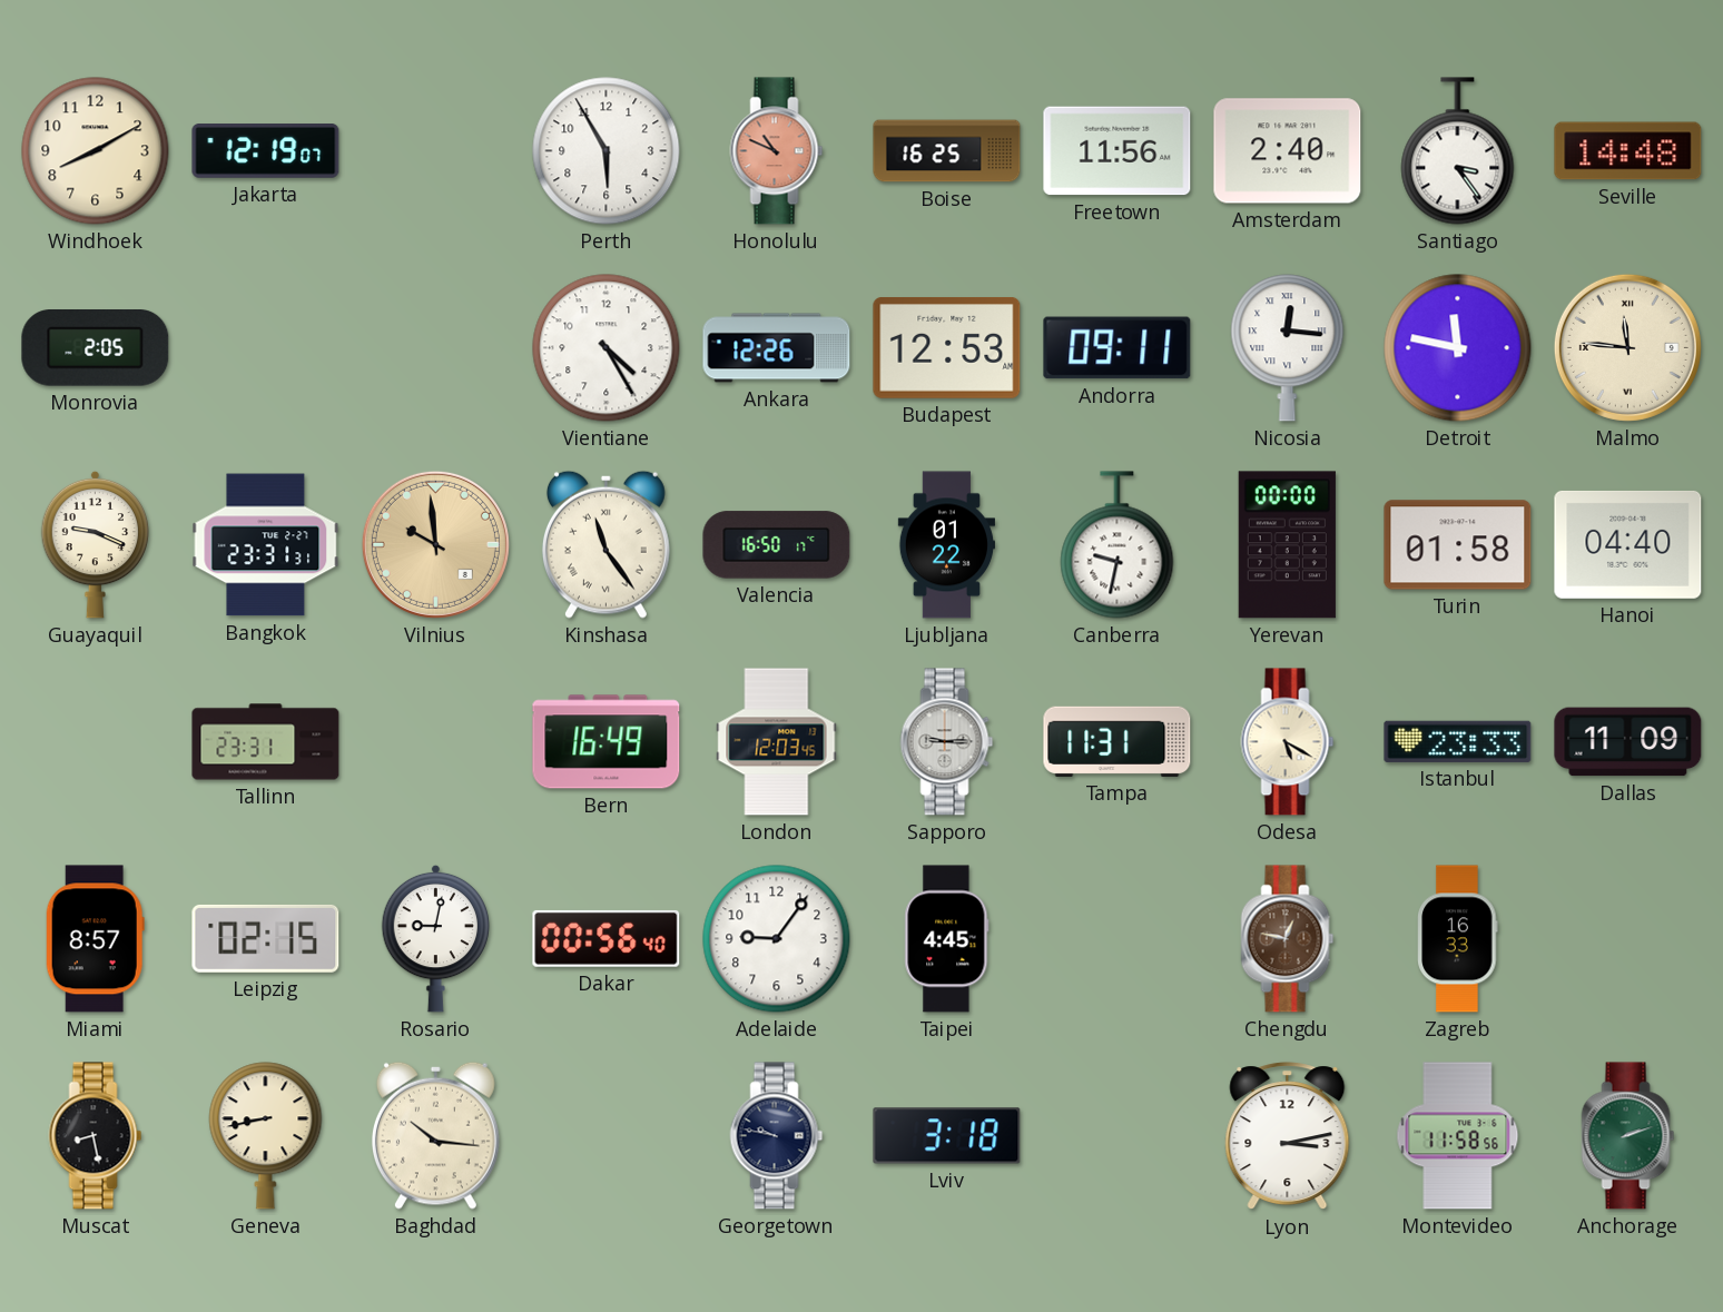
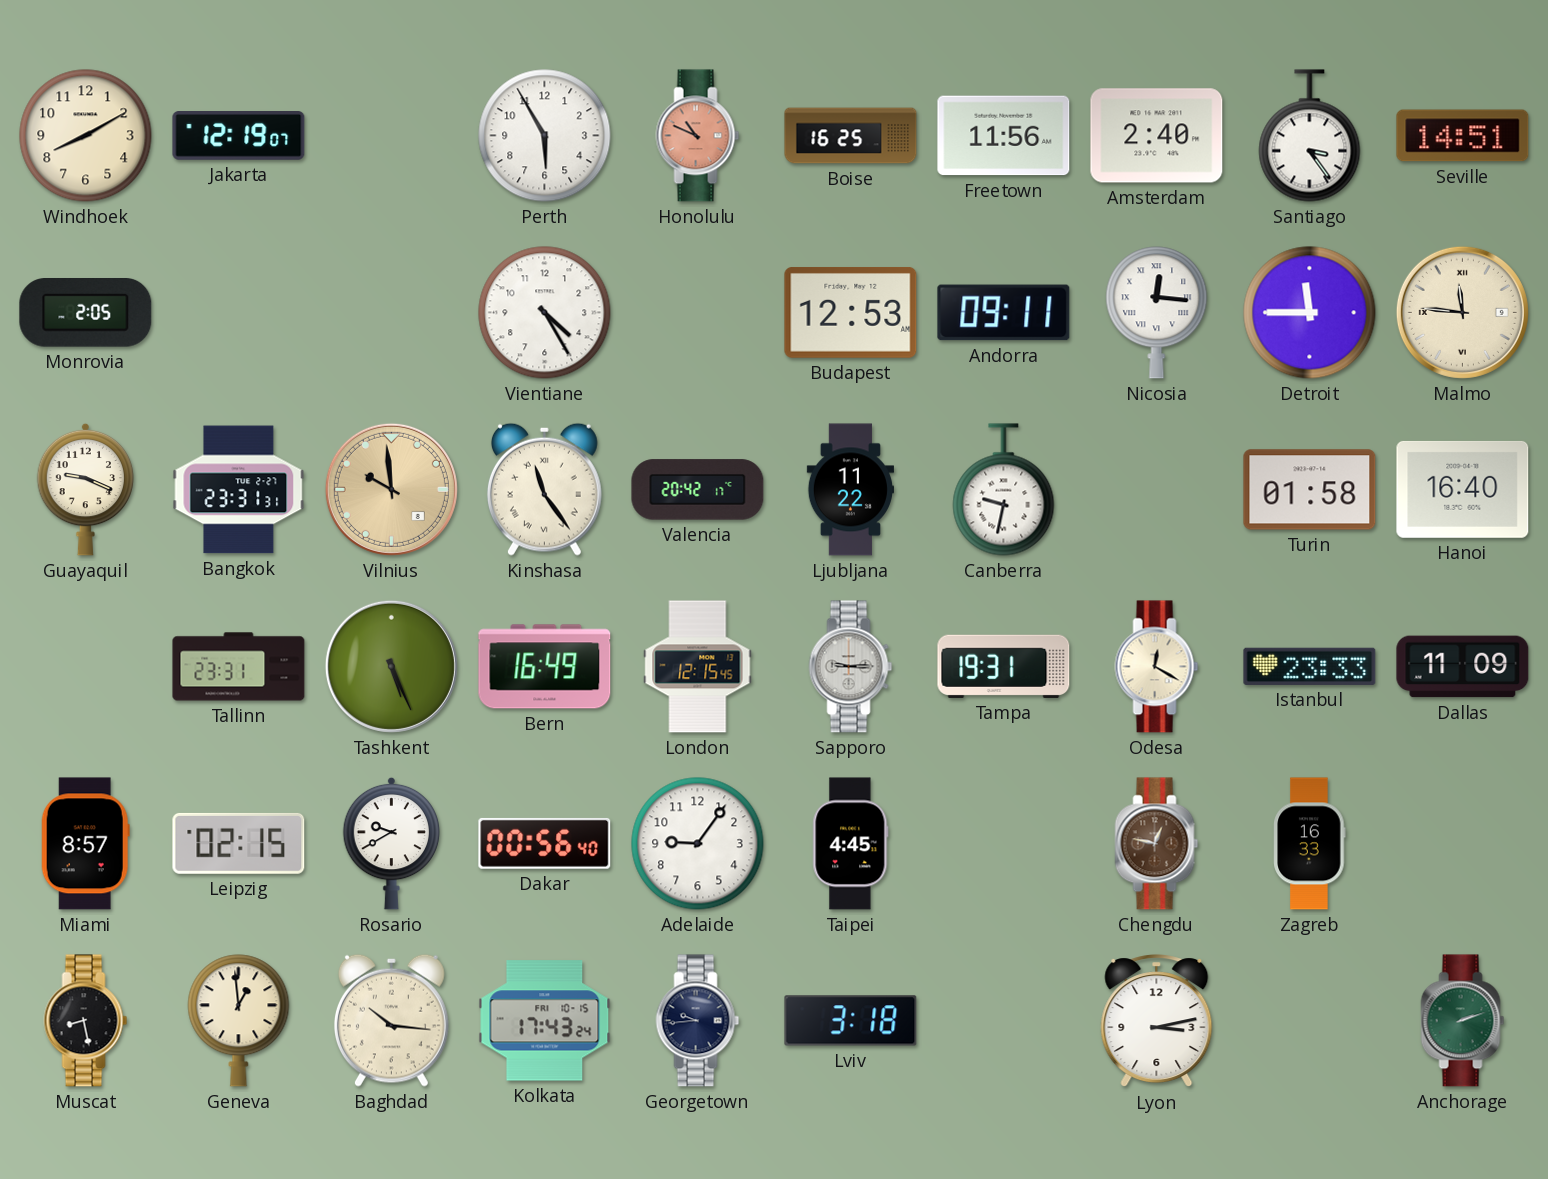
Seville: 14:48 -> 14:51
Ankara: 12:26 -> none
Detroit: 11:47 -> 11:45
Valencia: 16:50 -> 20:42
Ljubljana: 01:22 -> 11:22
Yerevan: 00:00 -> none
Hanoi: 04:40 -> 16:40
Tashkent: none -> 5:26
London: 12:03 -> 12:15
Tampa: 11:31 -> 19:31
Odesa: 5:20 -> 12:20
Rosario: 9:02 -> 9:40
Geneva: 8:43 -> 12:59
Kolkata: none -> 17:43
Georgetown: 9:47 -> 9:44
Montevideo: 11:58 -> none
